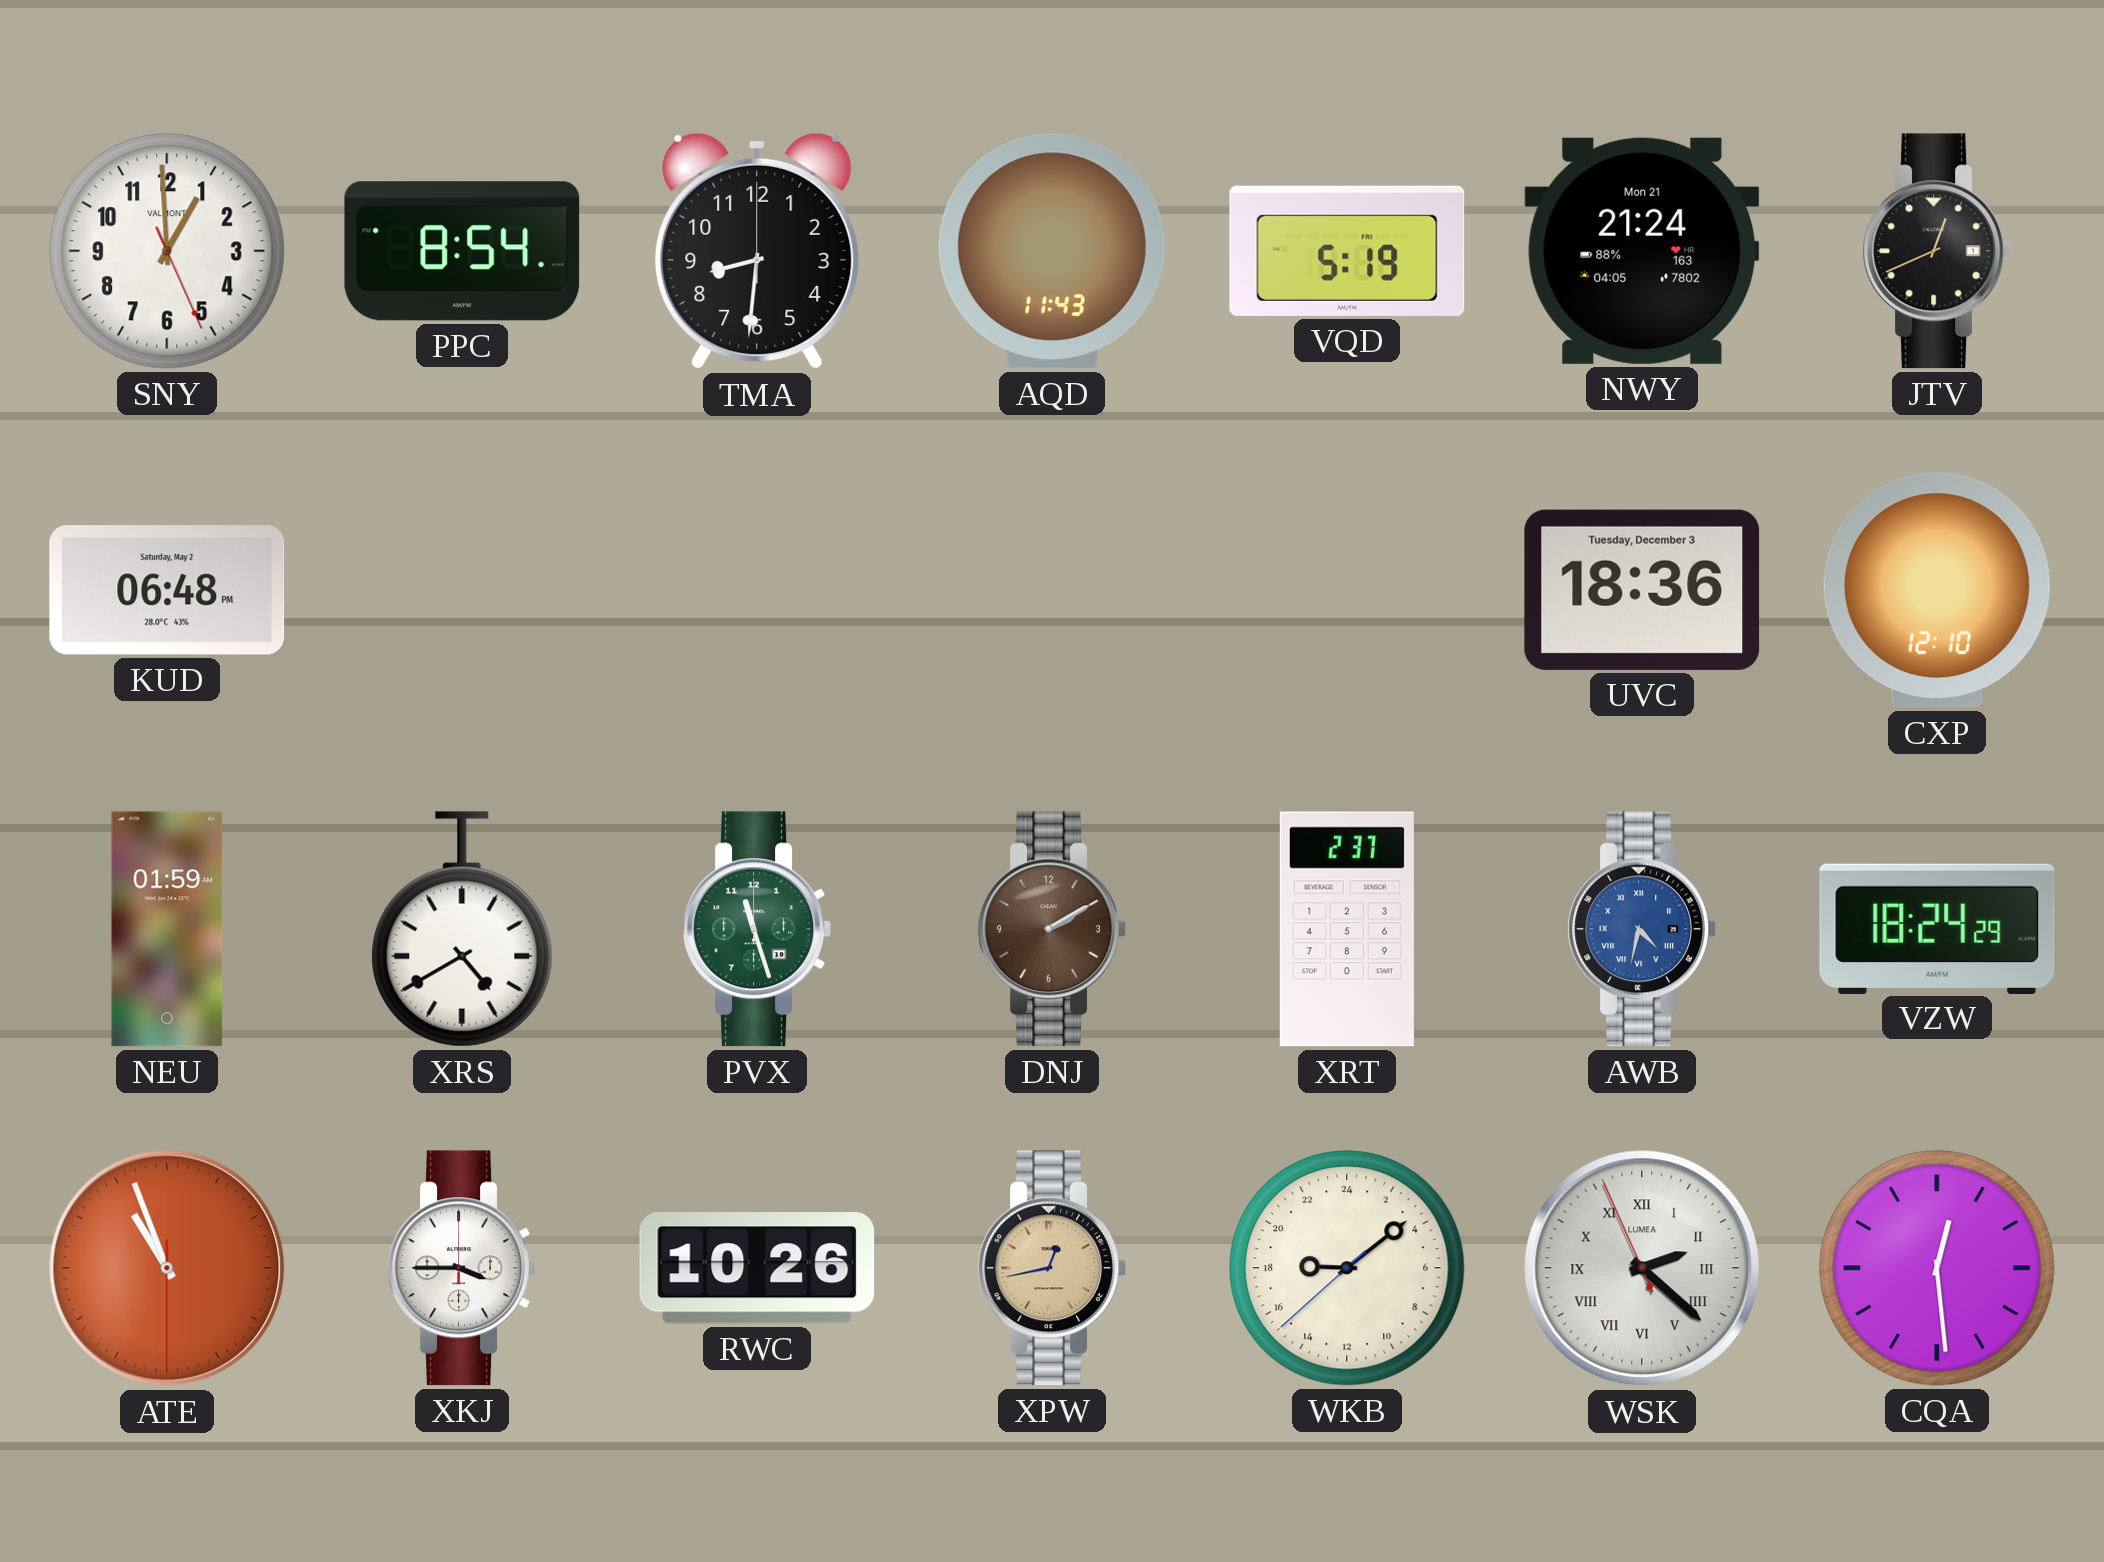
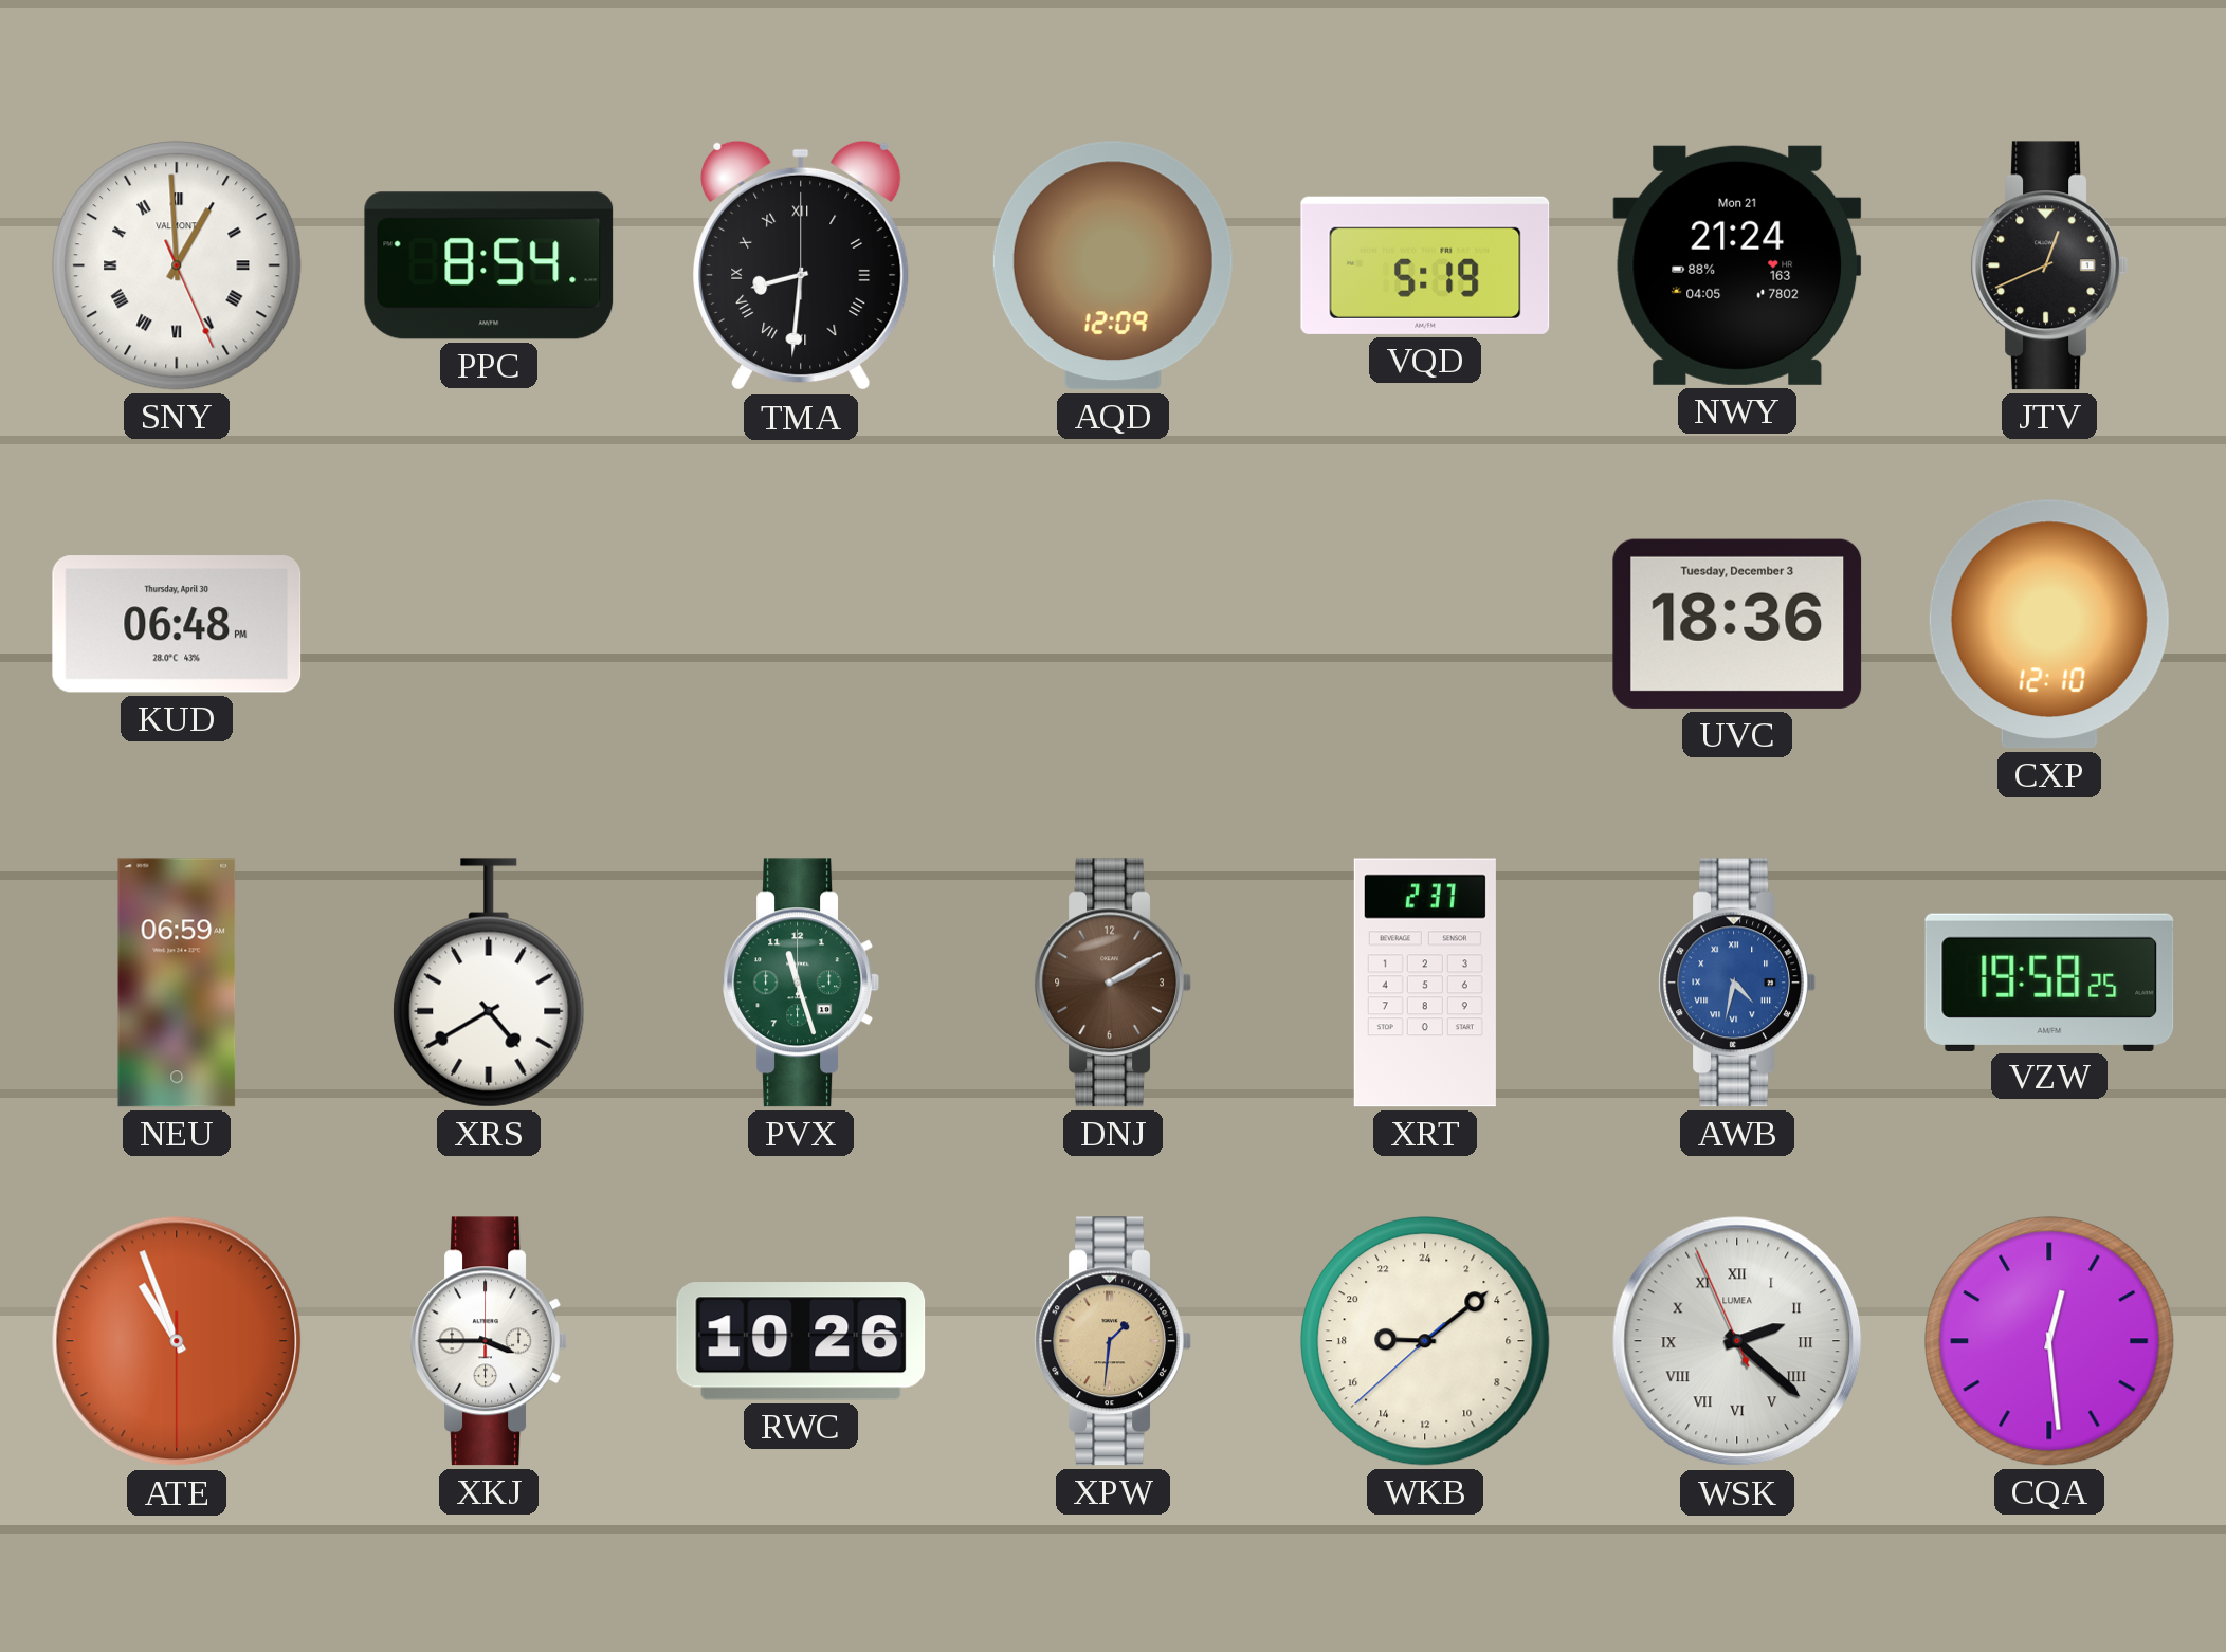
SNY numerals: Arabic -> Roman
TMA numerals: Arabic -> Roman
AQD: 11:43 -> 12:09
KUD date: Saturday, May 2 -> Thursday, April 30
NEU: 01:59 -> 06:59
VZW: 18:24 -> 19:58
XPW: 12:43 -> 1:31
